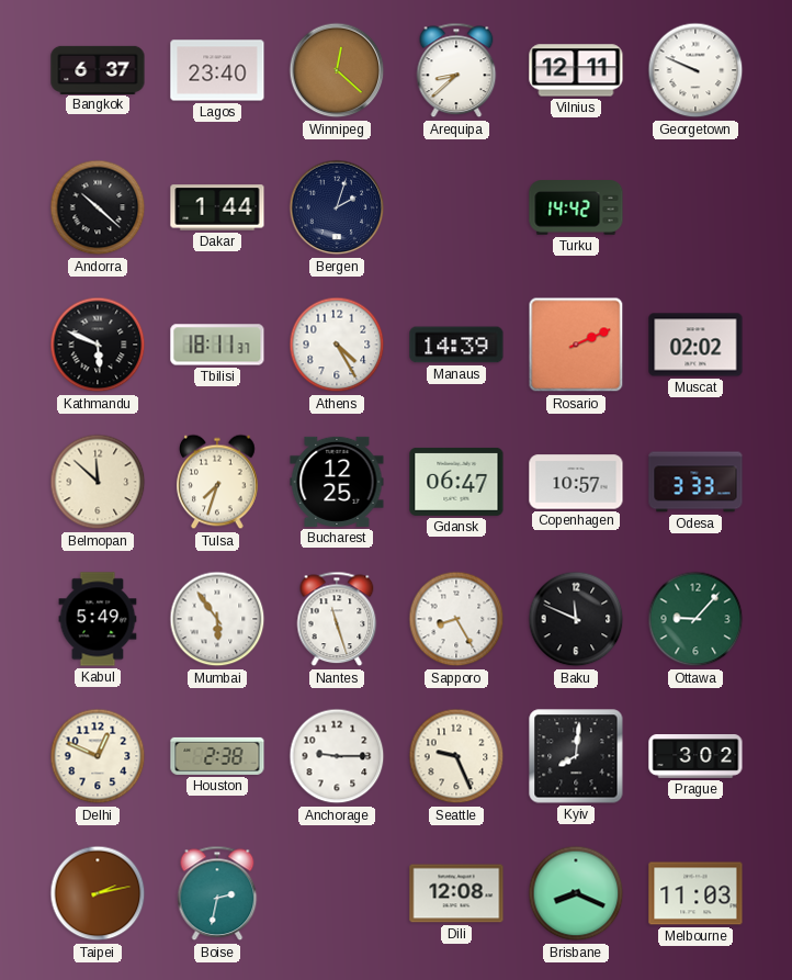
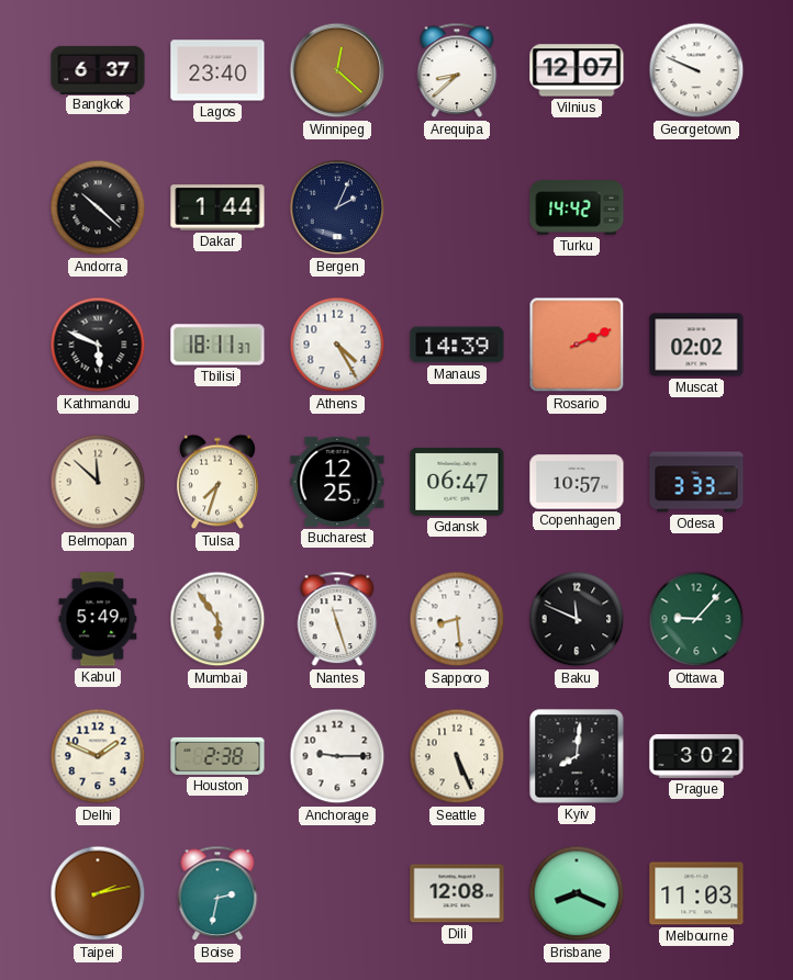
Vilnius: 12:11 -> 12:07
Bergen: 2:03 -> 2:04
Sapporo: 8:25 -> 8:29
Delhi: 12:49 -> 1:49
Seattle: 9:26 -> 5:26
